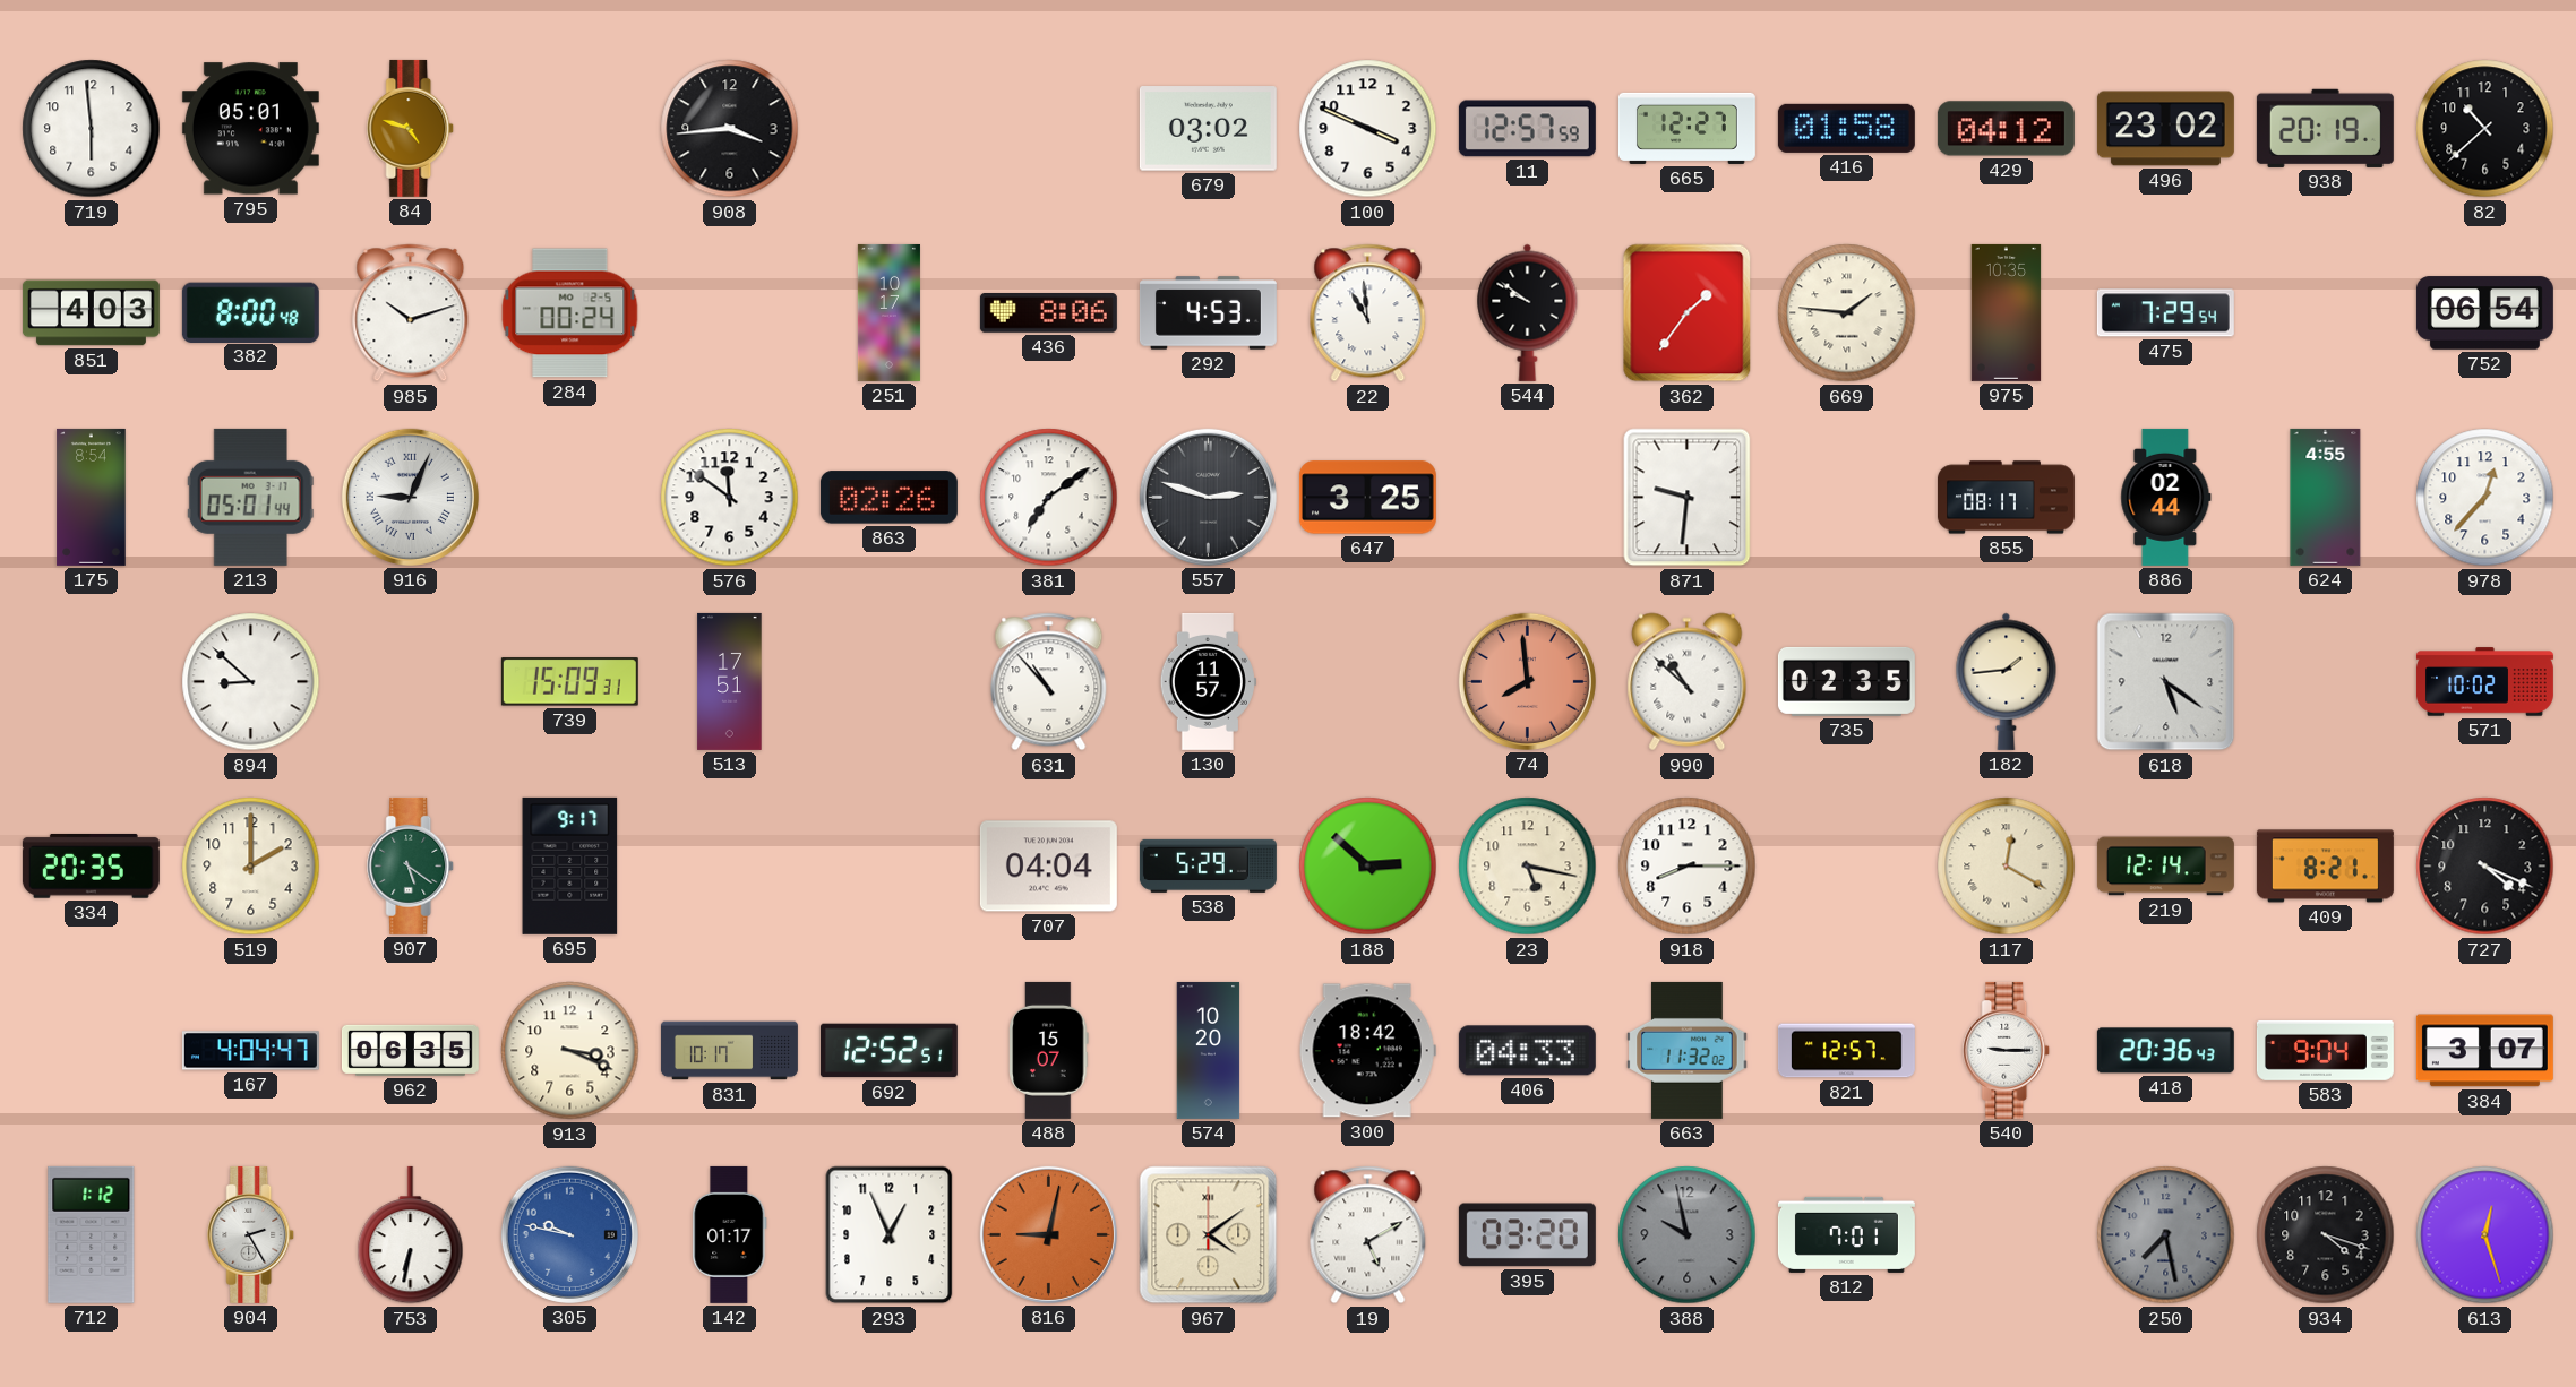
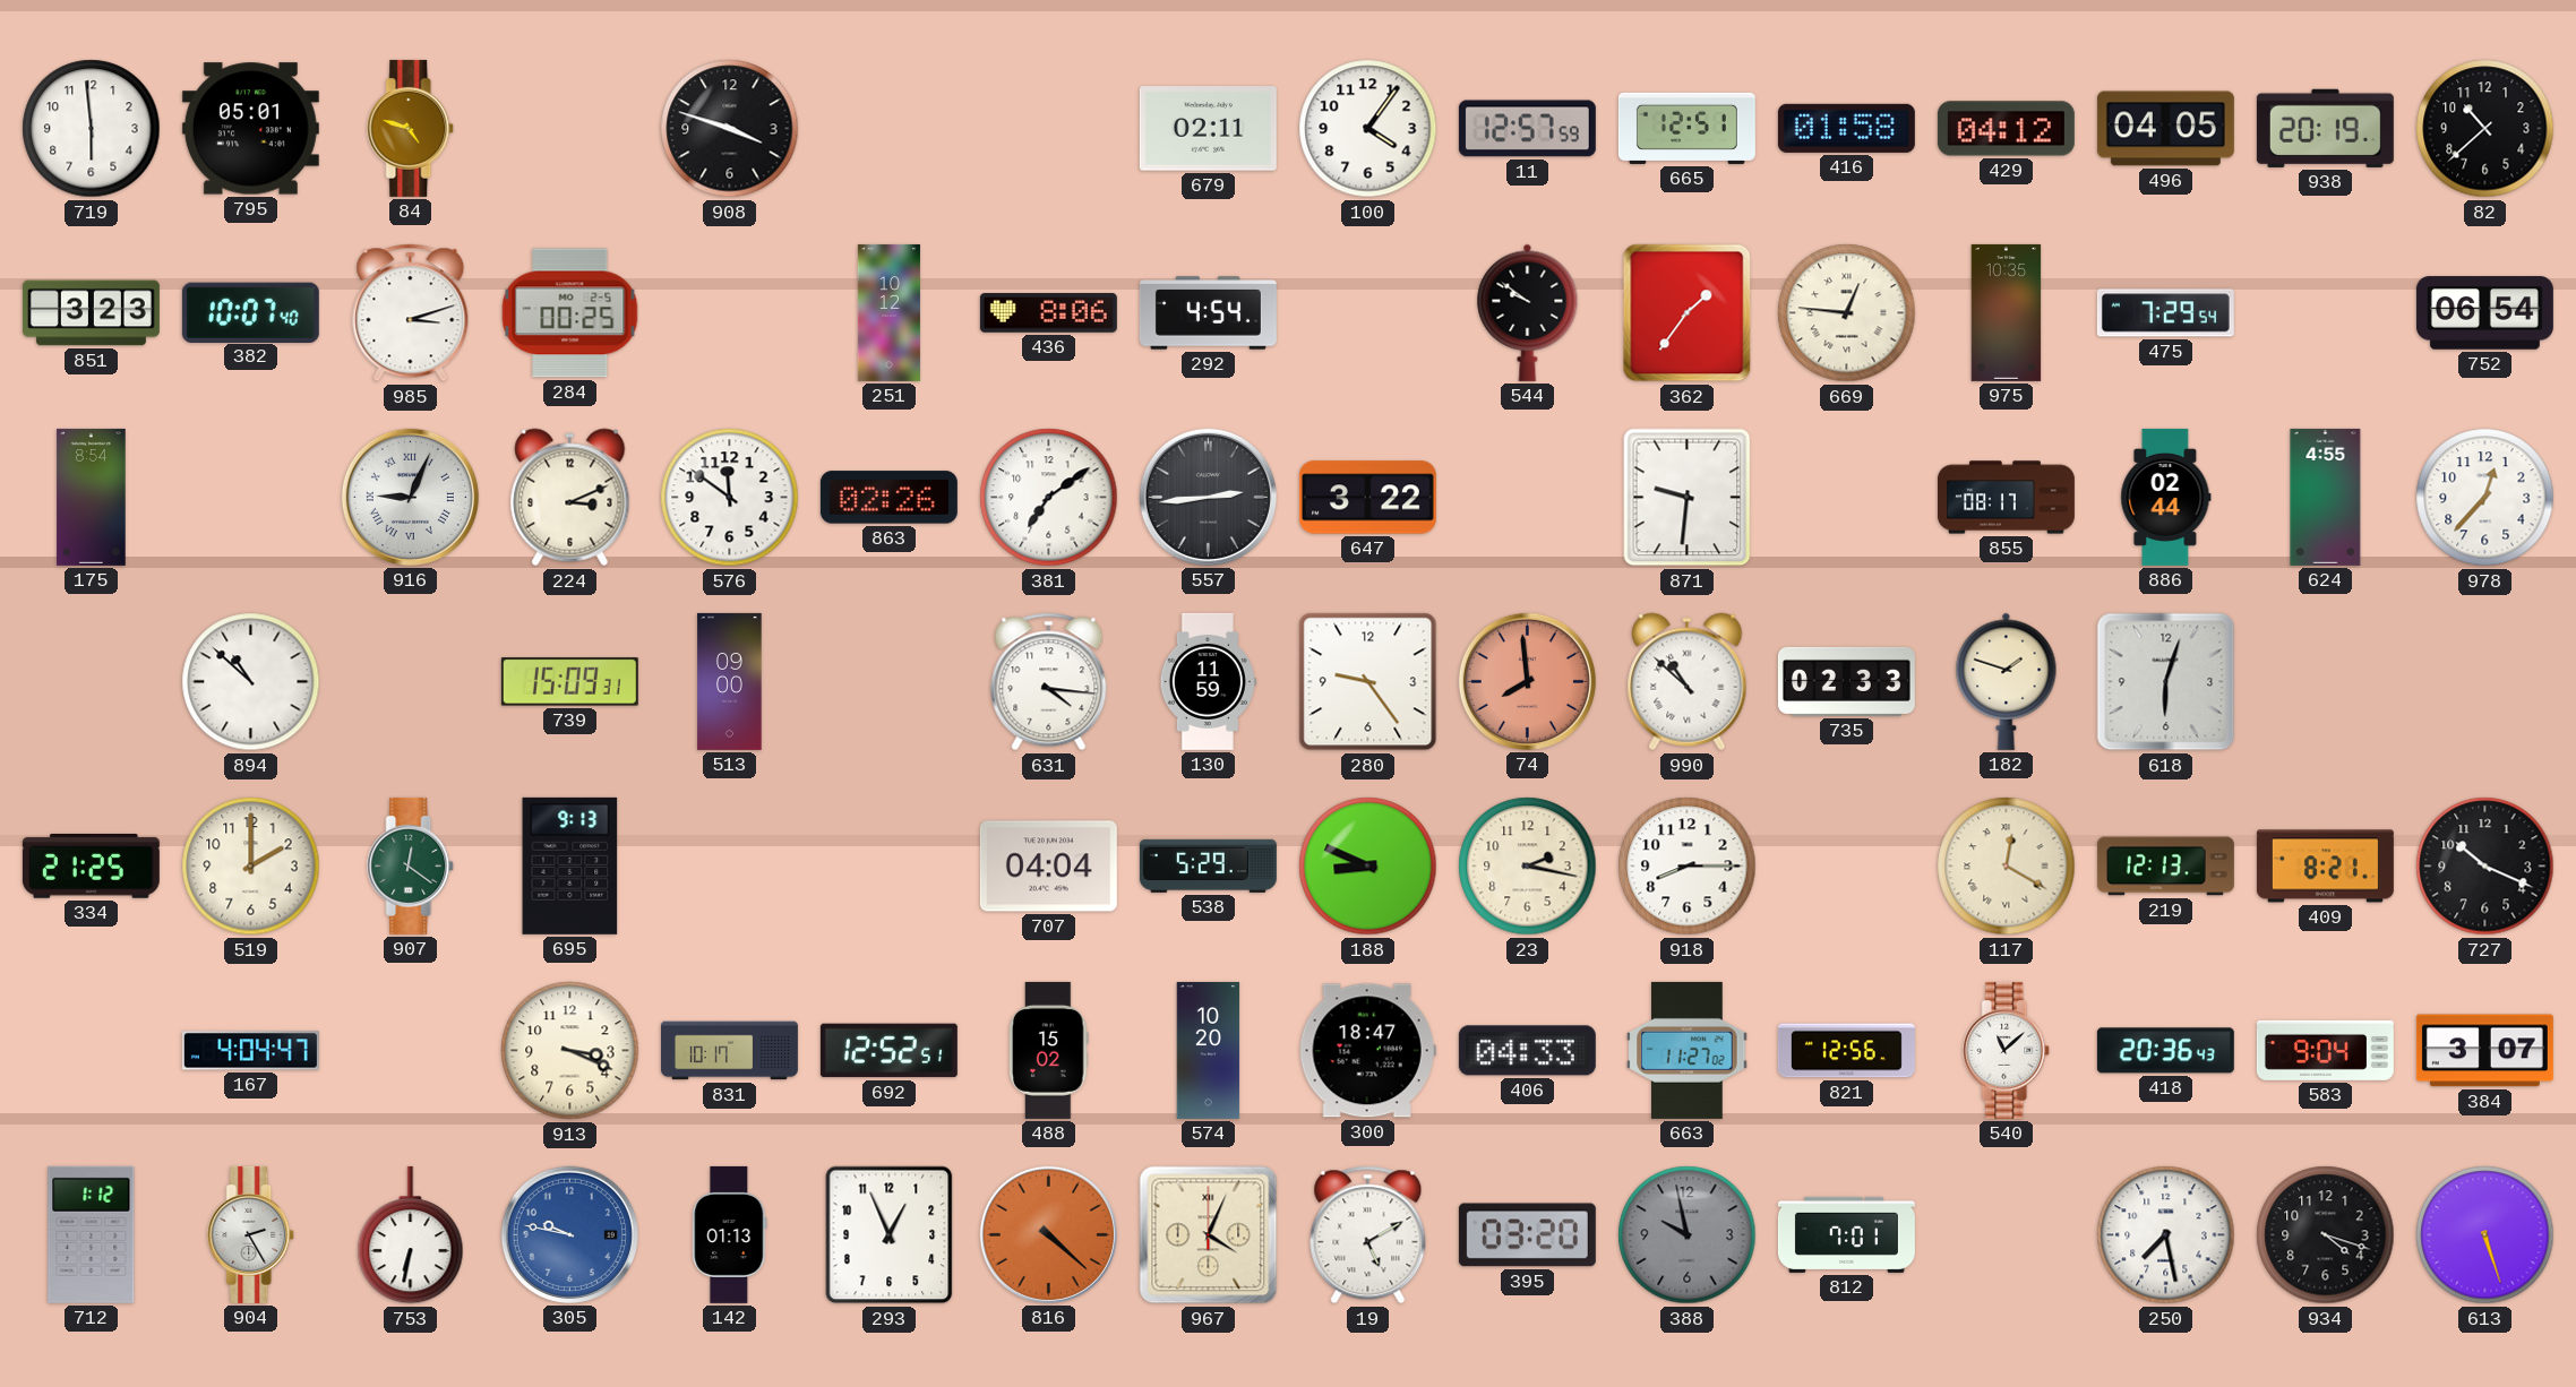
908: 3:44 -> 3:48
679: 03:02 -> 02:11
100: 3:49 -> 4:06
665: 12:27 -> 12:51
496: 23:02 -> 04:05
851: 4:03 -> 3:23
382: 8:00 -> 10:07
985: 10:12 -> 3:12
284: 00:24 -> 00:25
251: 10:17 -> 10:12
292: 4:53 -> 4:54
22: 10:59 -> none
669: 1:46 -> 12:46
213: 05:01 -> none
224: none -> 3:11
557: 2:48 -> 2:44
647: 3:25 -> 3:22
894: 8:52 -> 10:52
513: 17:51 -> 09:00
631: 10:53 -> 4:16
130: 11:57 -> 11:59
280: none -> 9:24
735: 02:35 -> 02:33
182: 1:44 -> 1:48
618: 5:21 -> 6:03
571: 10:02 -> none
334: 20:35 -> 21:25
907: 5:21 -> 12:21
695: 9:17 -> 9:13
188: 2:52 -> 8:49
23: 5:17 -> 2:17
219: 12:14 -> 12:13
727: 4:19 -> 10:19
962: 06:35 -> none
488: 15:07 -> 15:02
300: 18:42 -> 18:47
663: 11:32 -> 11:27
821: 12:57 -> 12:56
540: 9:15 -> 11:08
142: 01:17 -> 01:13
816: 9:02 -> 4:22
967: 4:09 -> 4:04
250 dial: grey -> white
613: 12:27 -> 5:27
